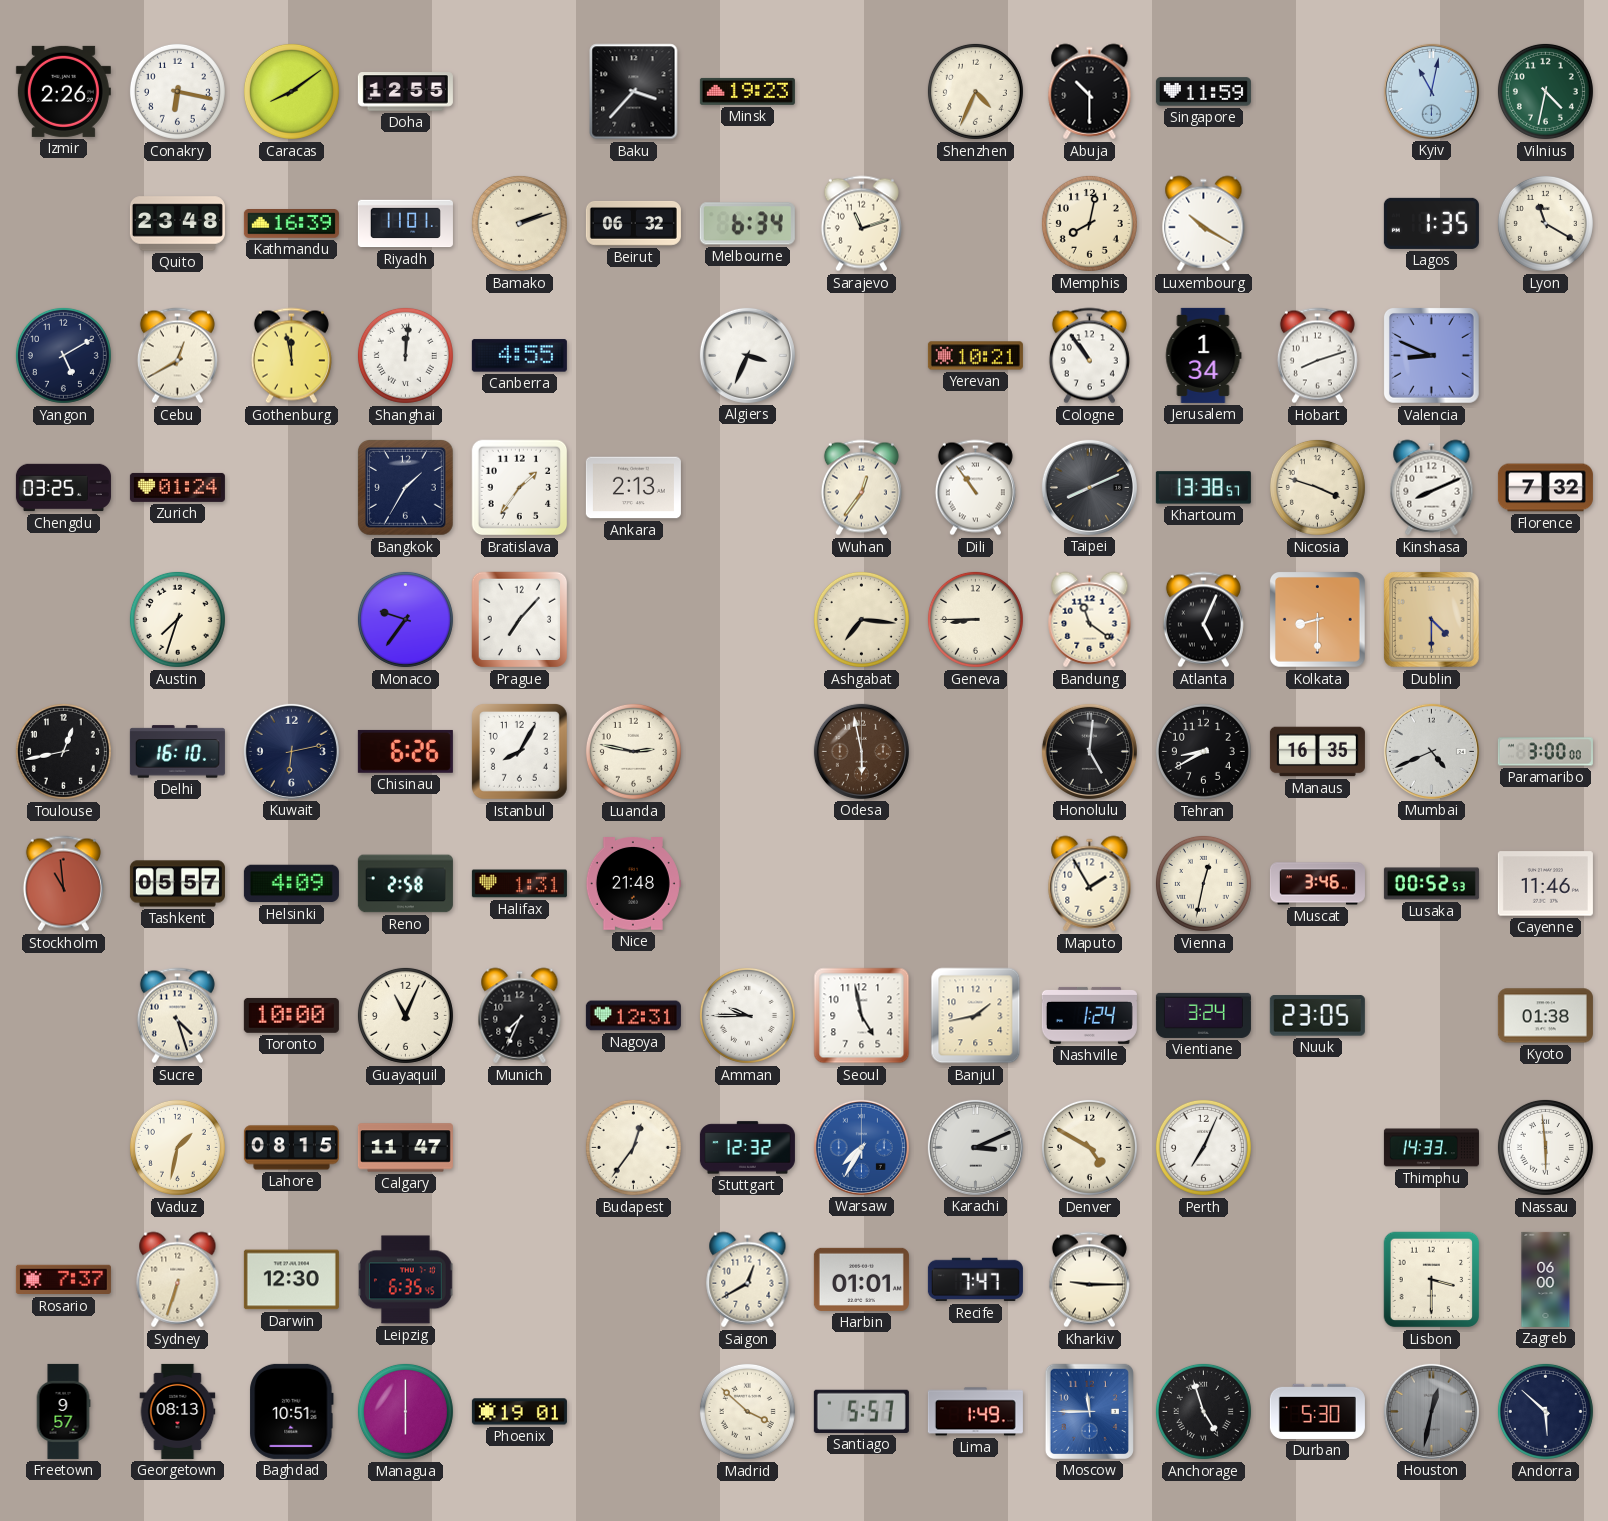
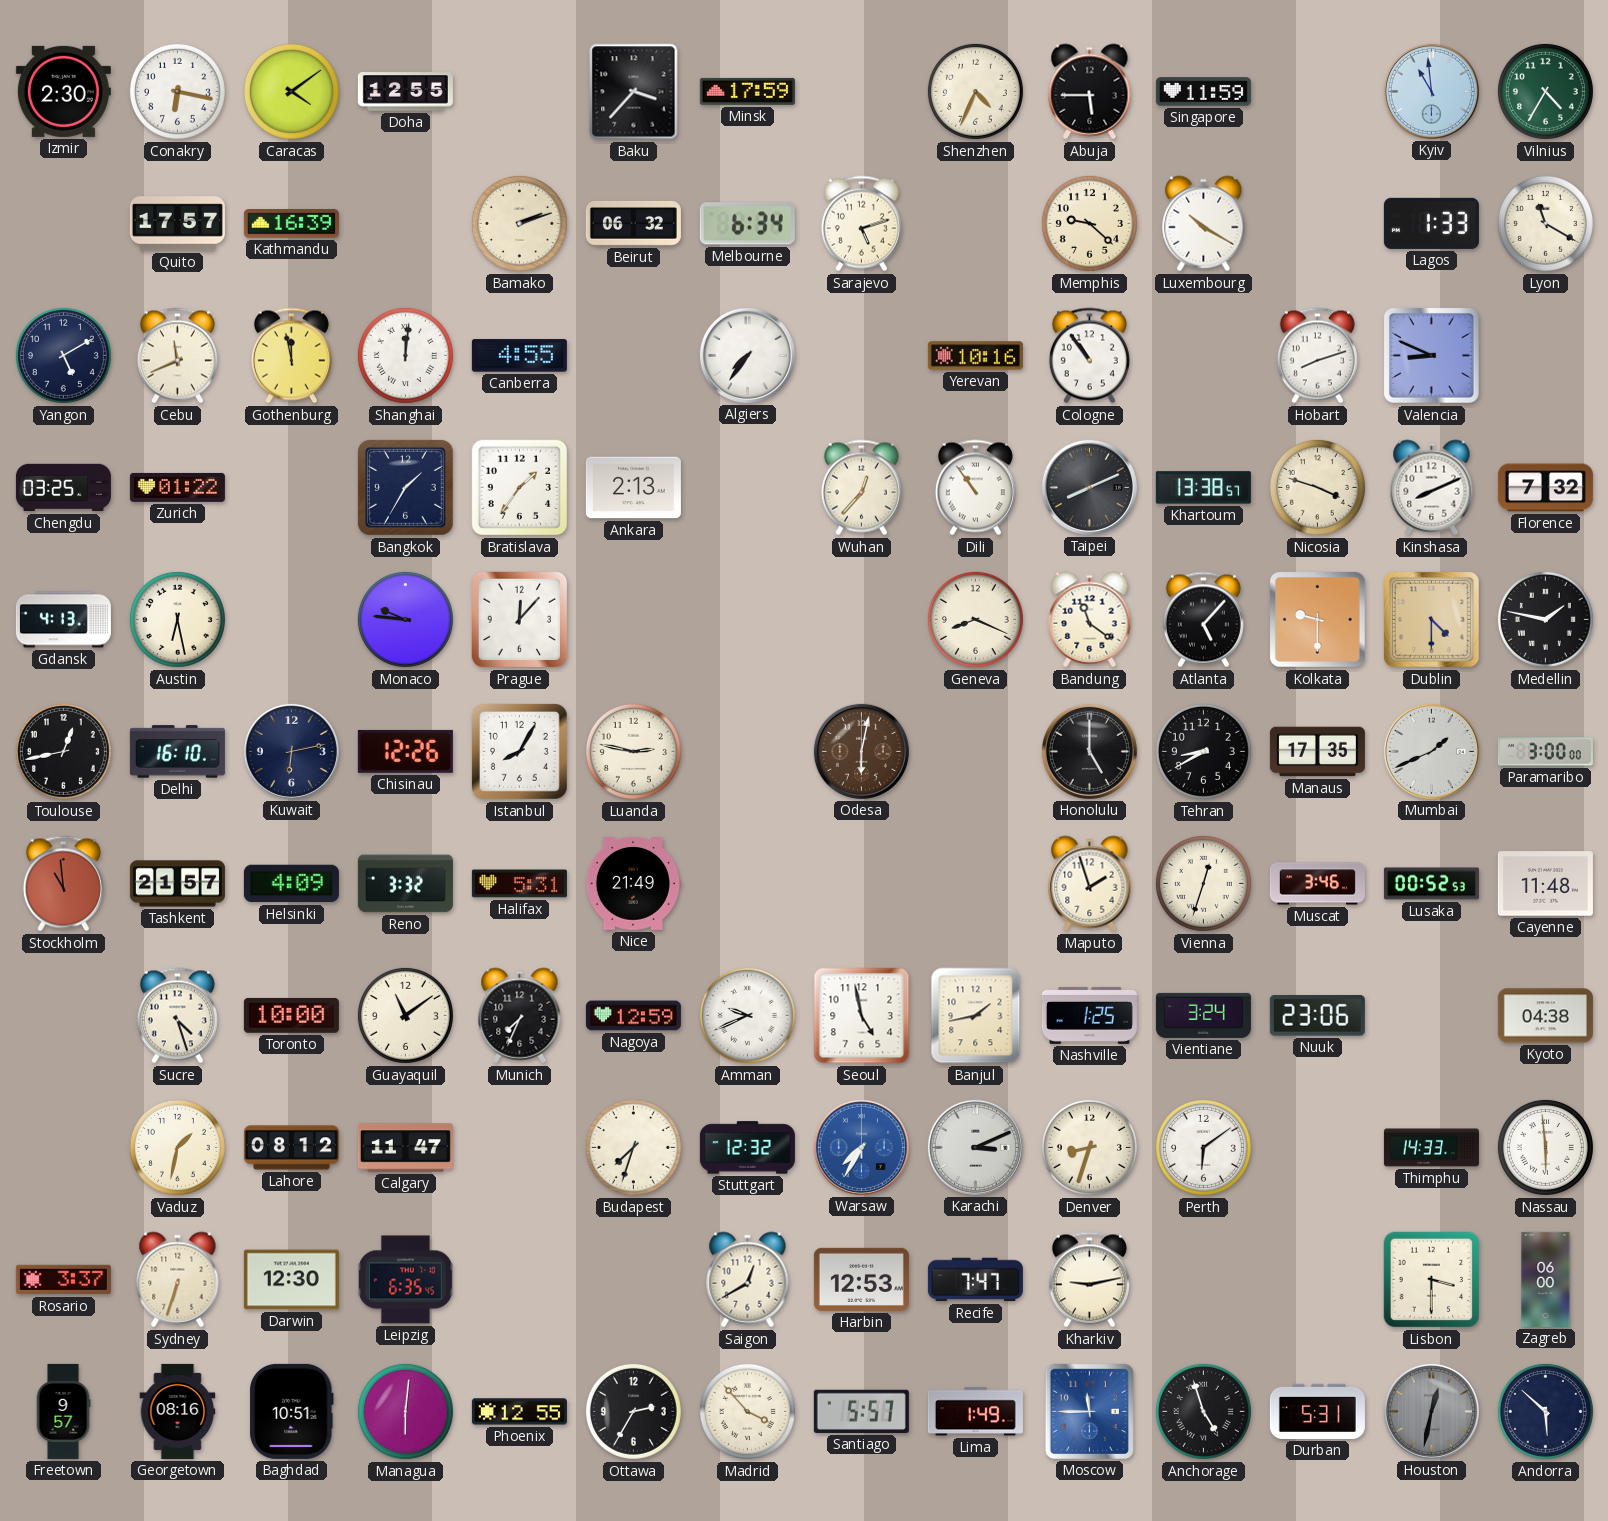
Izmir: 2:26 -> 2:30
Caracas: 8:09 -> 4:09
Minsk: 19:23 -> 17:59
Abuja: 10:30 -> 5:45
Kyiv: 11:02 -> 10:59
Vilnius: 4:32 -> 4:35
Quito: 23:48 -> 17:57
Riyadh: 11:01 -> none
Sarajevo: 11:12 -> 5:12
Memphis: 8:02 -> 9:22
Lagos: 1:35 -> 1:33
Cebu: 12:40 -> 11:41
Algiers: 3:34 -> 7:36
Yerevan: 10:21 -> 10:16
Jerusalem: 1:34 -> none
Zurich: 01:24 -> 01:22
Wuhan: 12:36 -> 12:37
Gdansk: none -> 4:13
Austin: 7:33 -> 6:28
Monaco: 9:36 -> 9:46
Prague: 7:07 -> 12:07
Ashgabat: 7:16 -> none
Geneva: 8:45 -> 8:19
Atlanta: 5:04 -> 5:07
Kolkata: 8:30 -> 9:30
Medellin: none -> 1:47
Chisinau: 6:26 -> 12:26
Odesa: 5:58 -> 6:02
Honolulu: 5:01 -> 5:00
Manaus: 16:35 -> 17:35
Mumbai: 4:41 -> 1:41
Tashkent: 05:57 -> 21:57
Reno: 2:58 -> 3:32
Halifax: 1:31 -> 5:31
Nice: 21:48 -> 21:49
Maputo: 1:55 -> 1:57
Vienna: 12:32 -> 12:33
Cayenne: 11:46 -> 11:48
Guayaquil: 11:04 -> 11:09
Nagoya: 12:31 -> 12:59
Amman: 9:45 -> 9:41
Nashville: 1:24 -> 1:25
Nuuk: 23:05 -> 23:06
Kyoto: 01:38 -> 04:38
Lahore: 08:15 -> 08:12
Budapest: 12:36 -> 7:33
Denver: 4:50 -> 8:33
Perth: 7:04 -> 6:09
Rosario: 7:37 -> 3:37
Harbin: 01:01 -> 12:53
Kharkiv: 9:15 -> 9:13
Georgetown: 08:13 -> 08:16
Managua: 6:00 -> 6:01
Phoenix: 19:01 -> 12:55
Ottawa: none -> 2:35
Madrid: 3:52 -> 3:53
Durban: 5:30 -> 5:31
